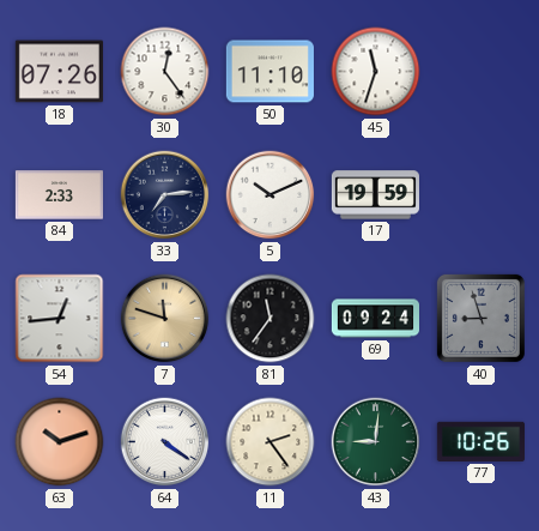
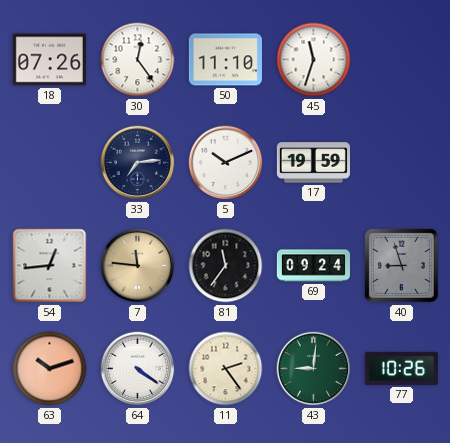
84: 2:33 -> none
7: 11:48 -> 11:46
